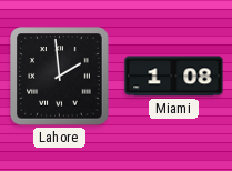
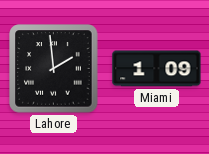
Miami: 1:08 -> 1:09
